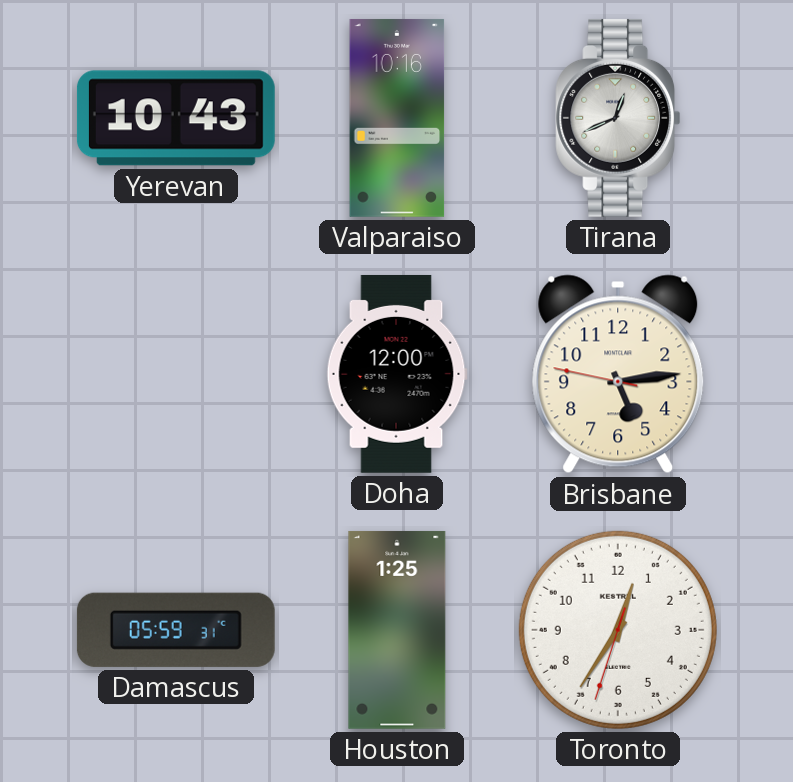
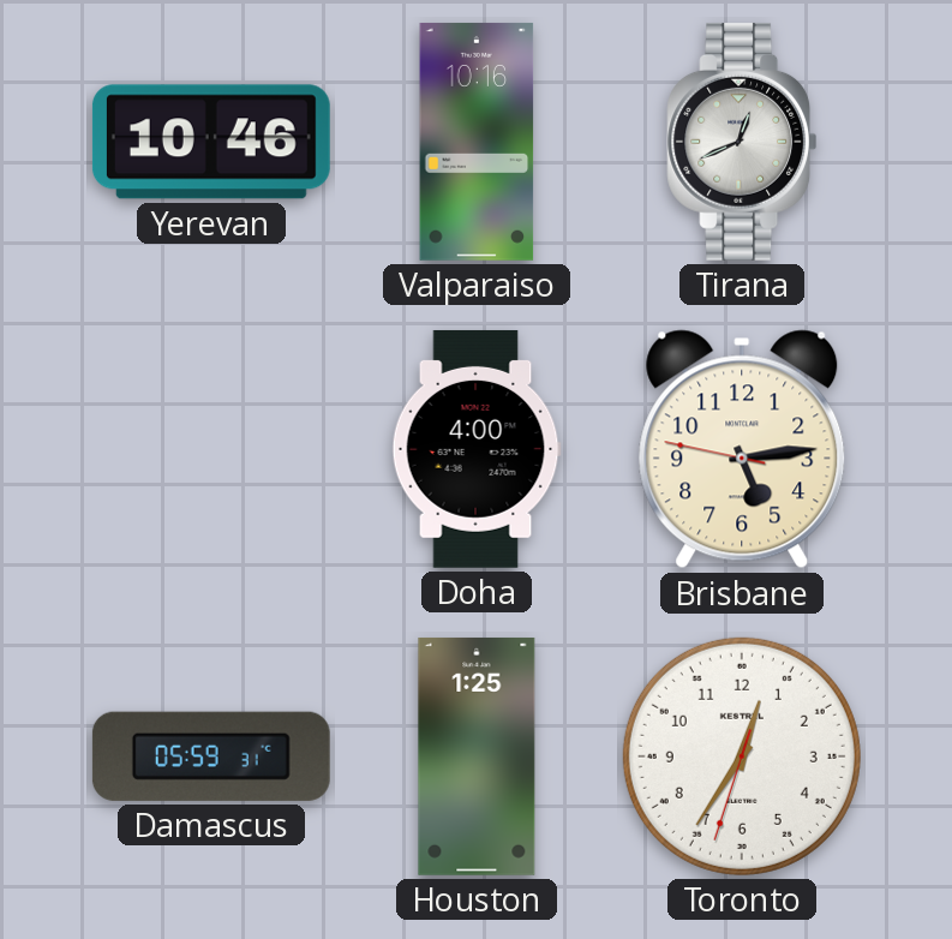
Yerevan: 10:43 -> 10:46
Doha: 12:00 -> 4:00
